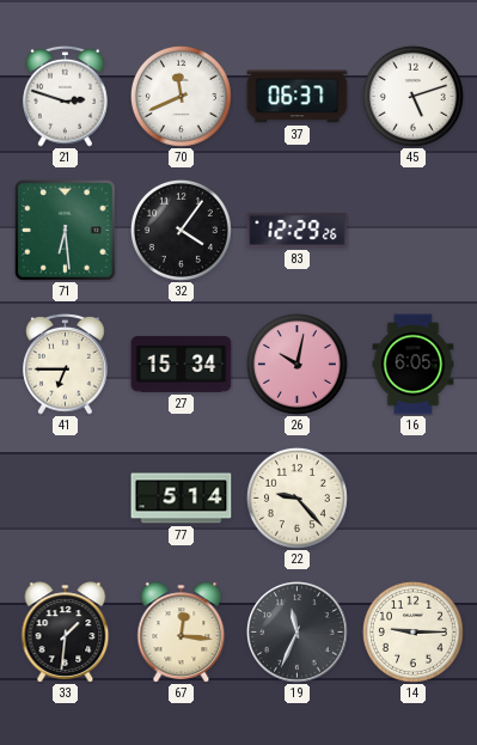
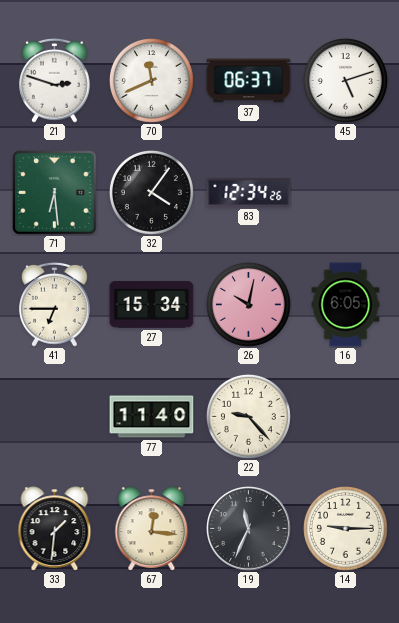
83: 12:29 -> 12:34
77: 5:14 -> 11:40
